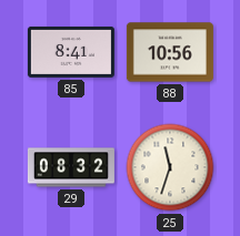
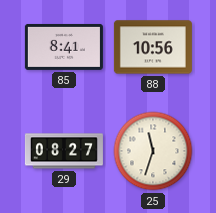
29: 08:32 -> 08:27
